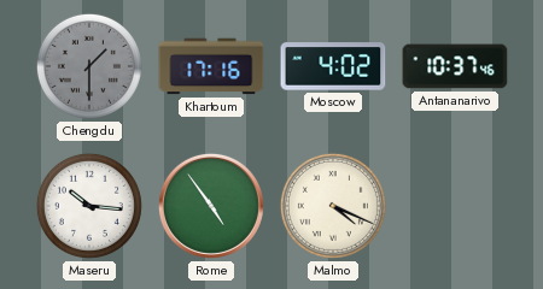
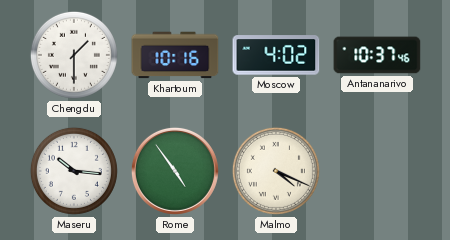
Chengdu dial: grey -> white
Khartoum: 17:16 -> 10:16
